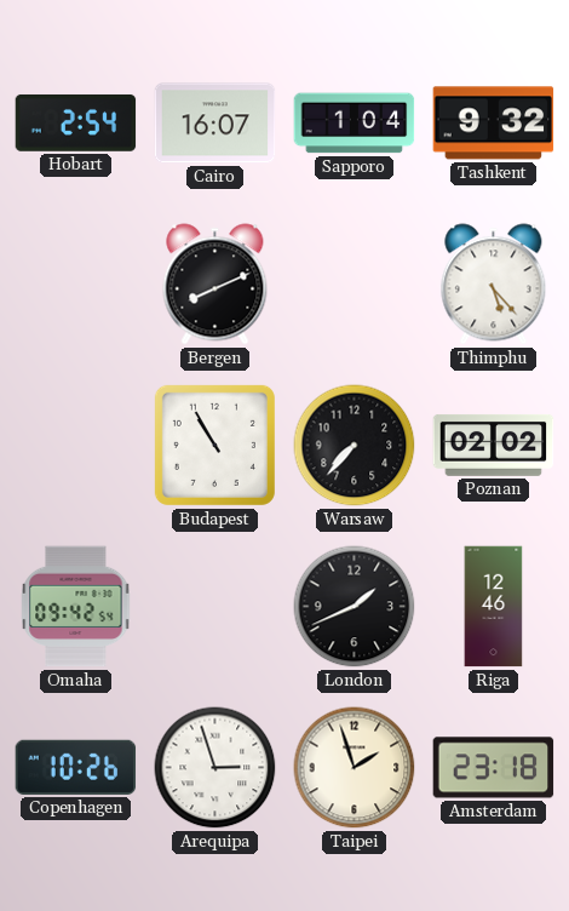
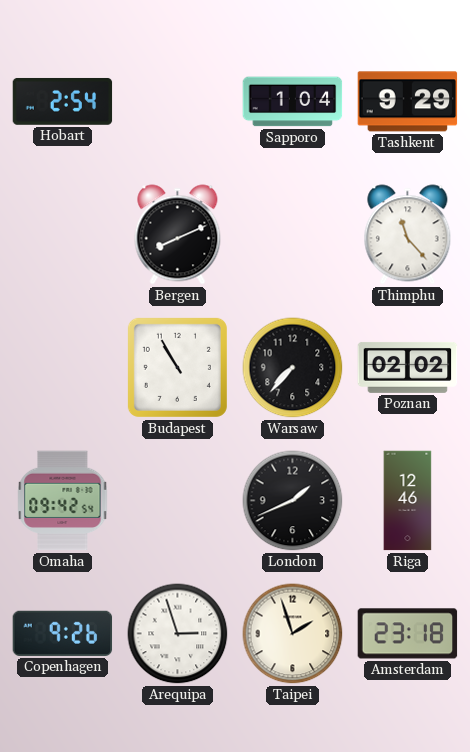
Cairo: 16:07 -> none
Tashkent: 9:32 -> 9:29
Thimphu: 5:23 -> 11:23
Copenhagen: 10:26 -> 9:26
